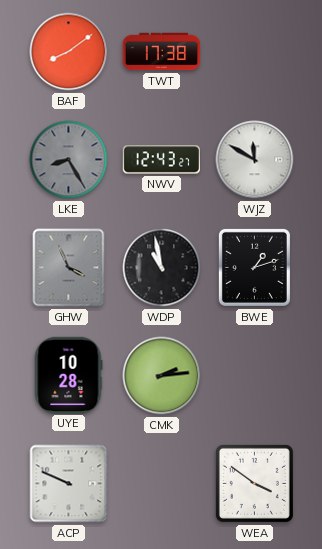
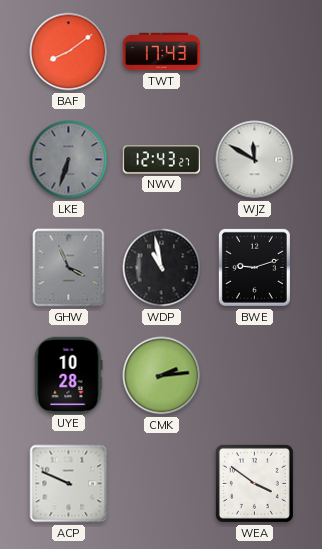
TWT: 17:38 -> 17:43
LKE: 8:25 -> 6:33
BWE: 1:12 -> 9:12
